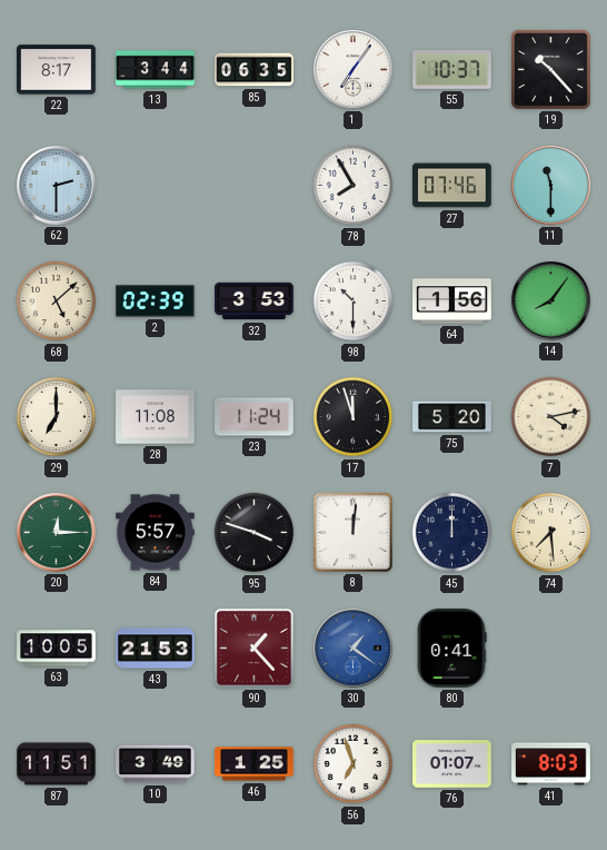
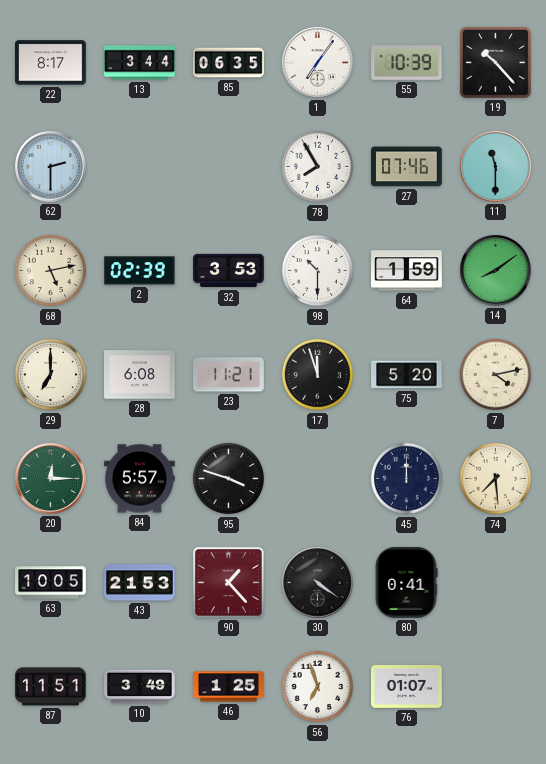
55: 10:37 -> 10:39
68: 5:08 -> 5:13
64: 1:56 -> 1:59
14: 8:06 -> 8:09
28: 11:08 -> 6:08
23: 11:24 -> 11:21
8: 12:01 -> none
30: 1:21 -> 4:21
30 dial: blue -> black
41: 8:03 -> none
